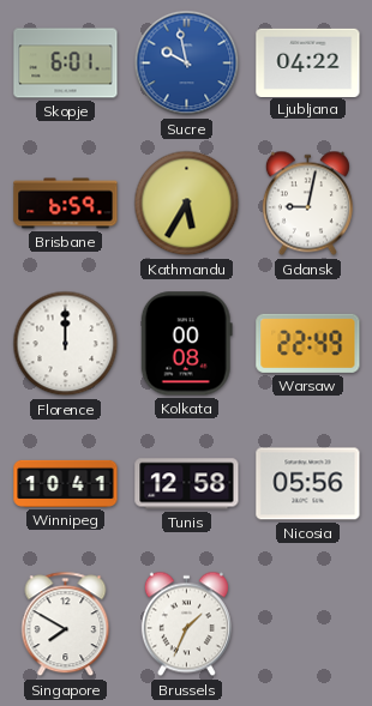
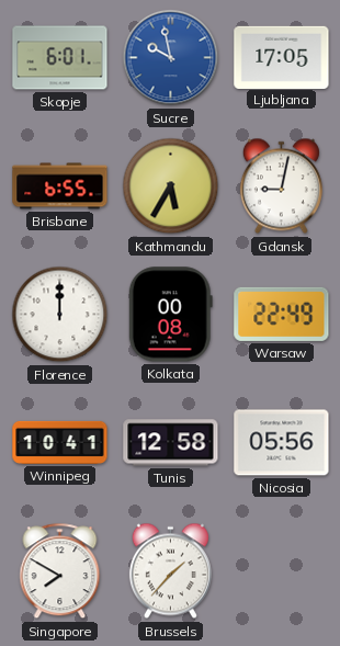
Ljubljana: 04:22 -> 17:05
Brisbane: 6:59 -> 6:55
Brussels: 1:34 -> 1:37
